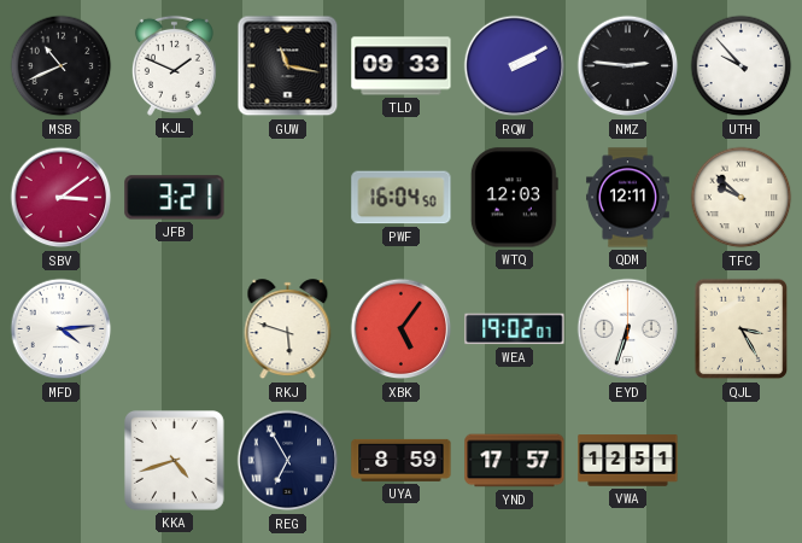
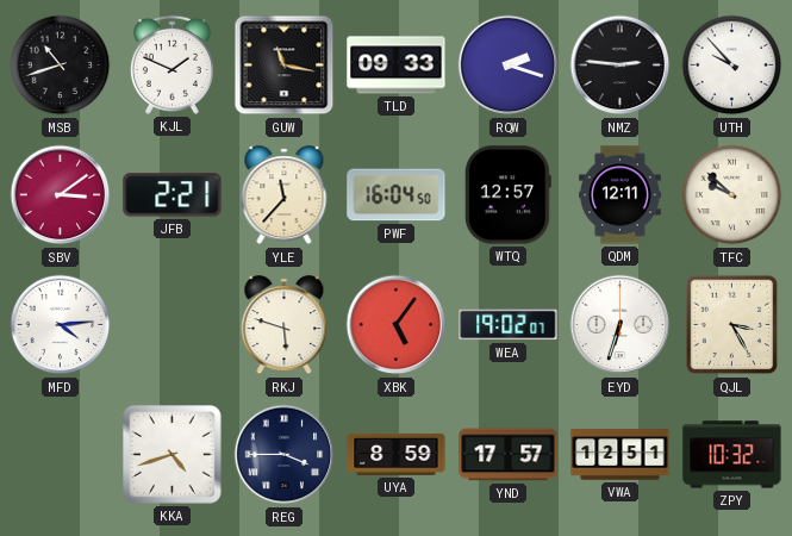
MSB: 10:41 -> 10:42
RQW: 2:10 -> 2:18
JFB: 3:21 -> 2:21
YLE: none -> 11:37
WTQ: 12:03 -> 12:57
REG: 6:55 -> 3:45
ZPY: none -> 10:32
